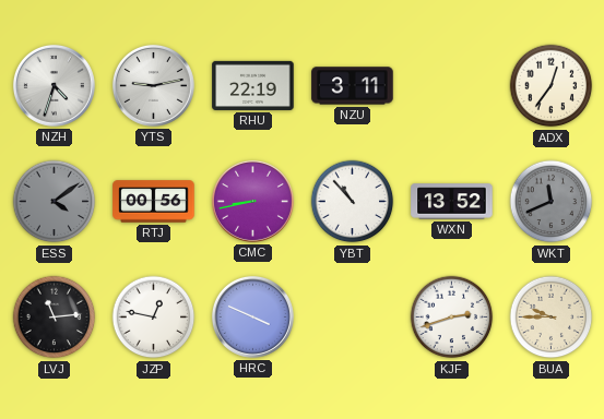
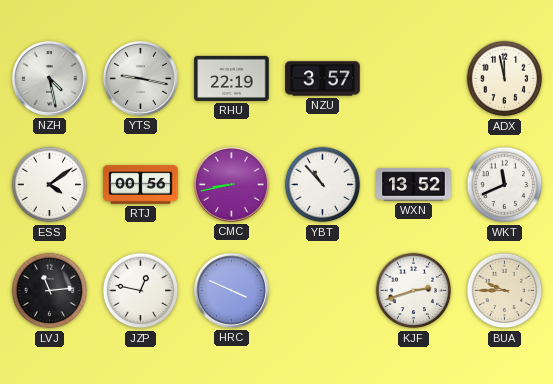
NZH: 4:33 -> 4:28
YTS: 9:13 -> 9:17
NZU: 3:11 -> 3:57
ADX: 12:36 -> 11:58
ESS dial: grey -> white
WKT dial: grey -> white
